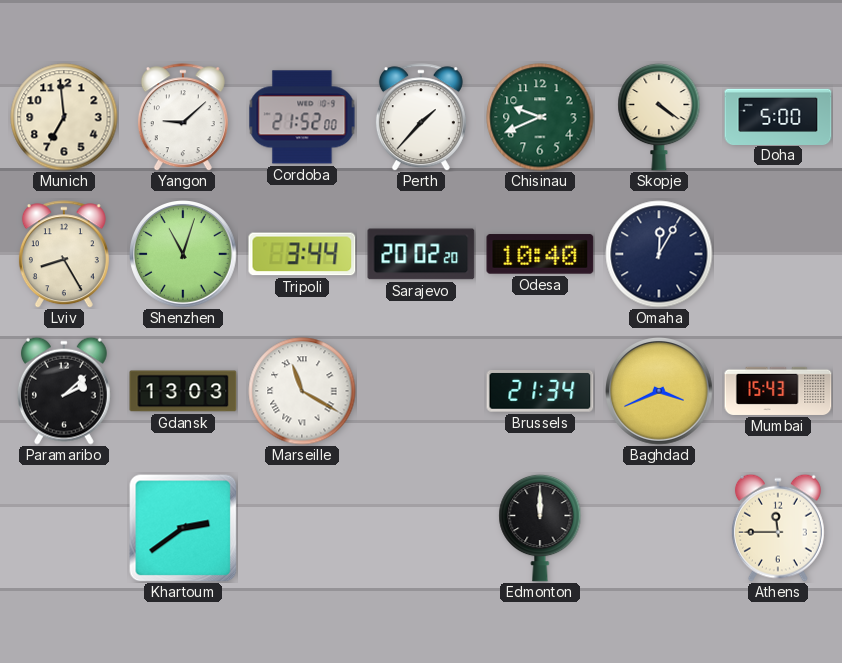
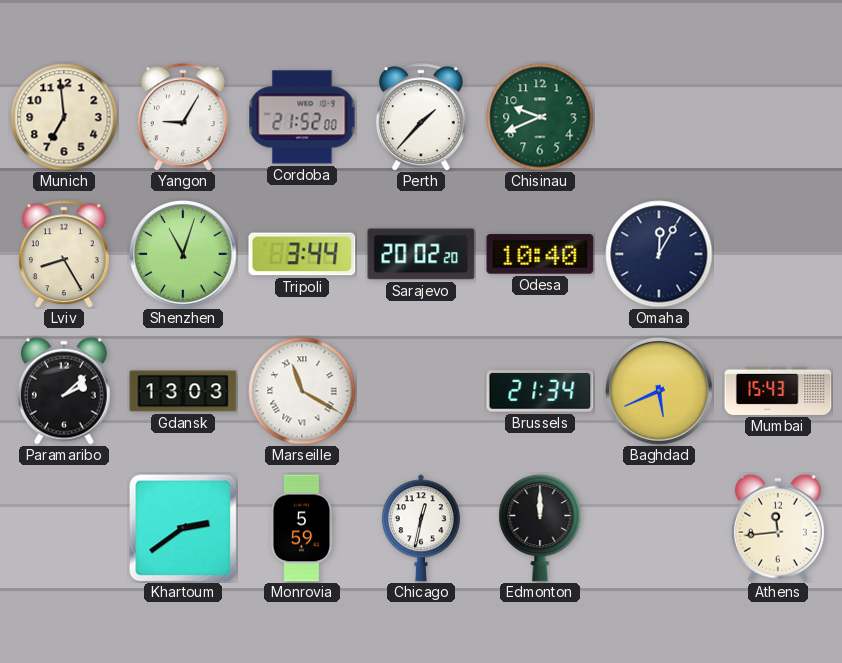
Yangon: 9:08 -> 9:05
Skopje: 4:21 -> none
Doha: 5:00 -> none
Baghdad: 3:41 -> 5:41
Monrovia: none -> 5:59
Chicago: none -> 12:32
Athens: 11:45 -> 11:44
